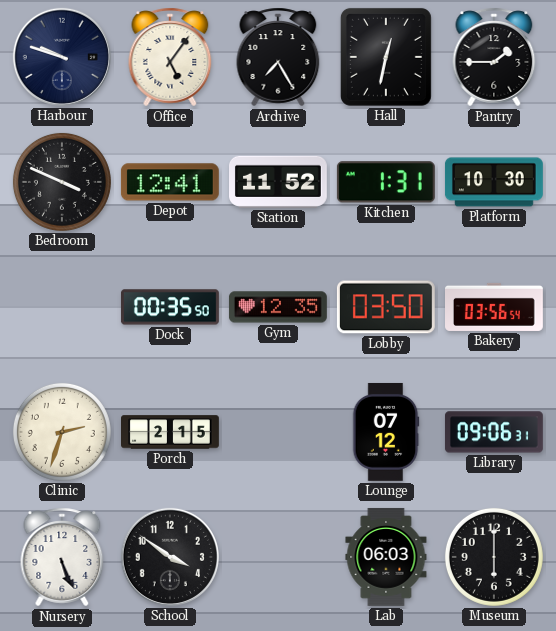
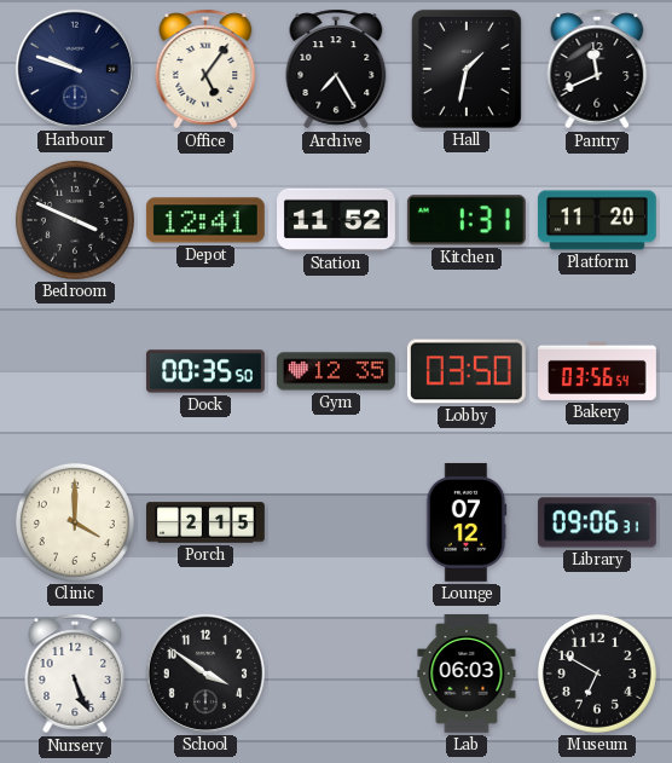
Hall: 12:32 -> 1:32
Pantry: 1:45 -> 11:41
Platform: 10:30 -> 11:20
Clinic: 2:33 -> 4:00
Museum: 6:00 -> 6:50
